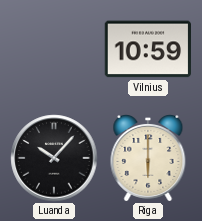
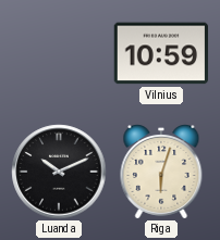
Luanda: 10:07 -> 10:11
Riga: 6:00 -> 6:03
